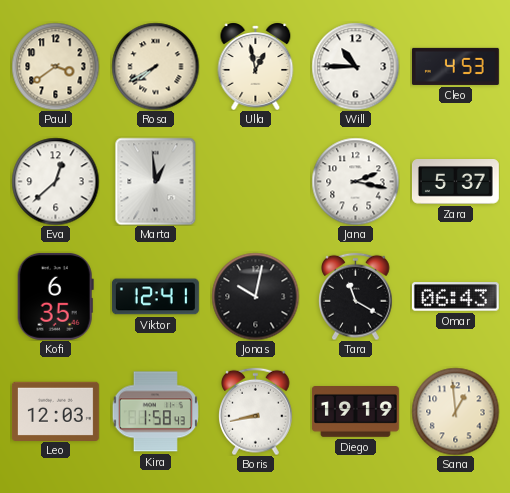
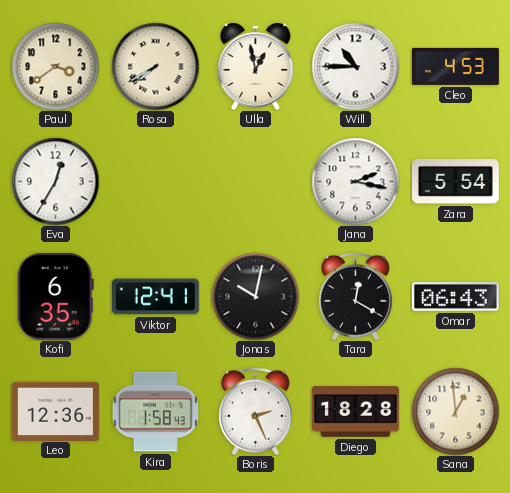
Eva: 12:38 -> 12:35
Marta: 12:59 -> none
Zara: 5:37 -> 5:54
Tara: 11:20 -> 12:20
Leo: 12:03 -> 12:36
Boris: 8:43 -> 2:26
Diego: 19:19 -> 18:28
